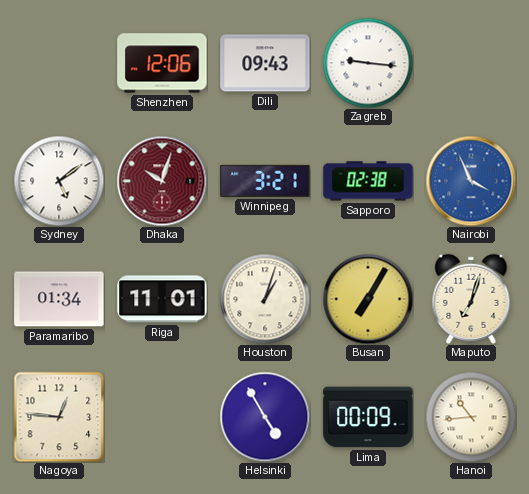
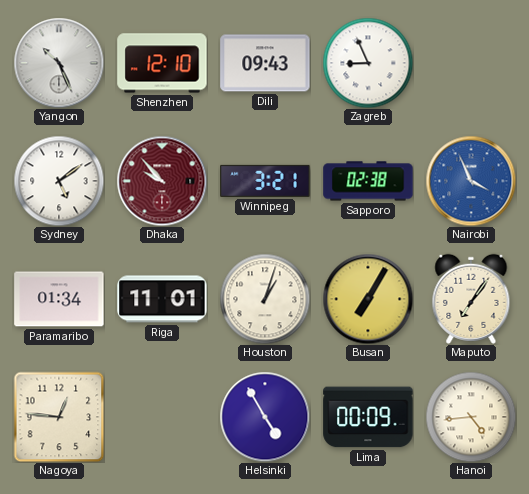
Yangon: none -> 10:26
Shenzhen: 12:06 -> 12:10
Zagreb: 9:16 -> 8:56
Dhaka: 10:03 -> 9:53
Maputo: 7:03 -> 7:06
Hanoi: 10:44 -> 4:44
